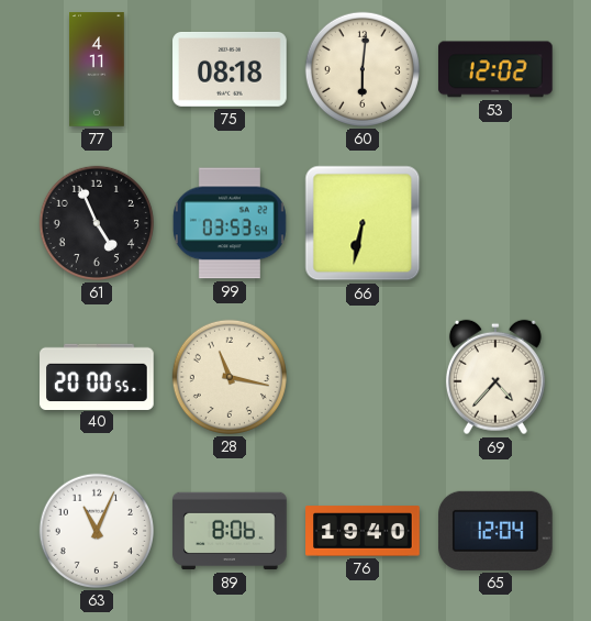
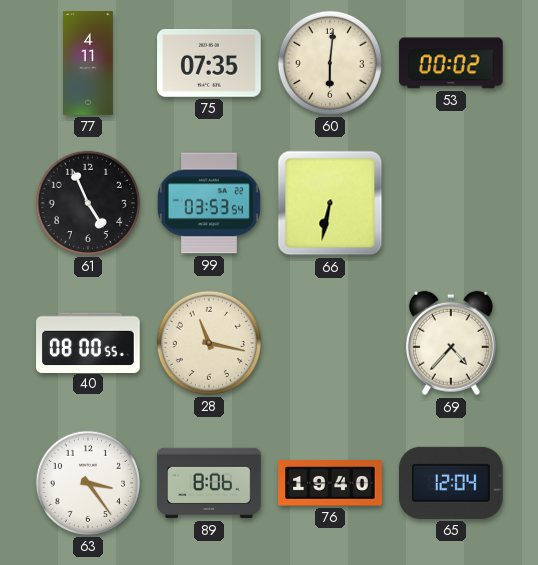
75: 08:18 -> 07:35
53: 12:02 -> 00:02
40: 20:00 -> 08:00
63: 11:04 -> 3:24
